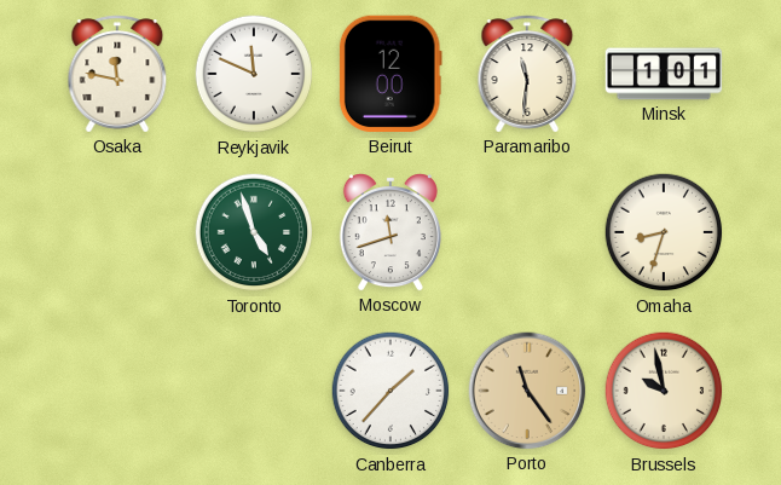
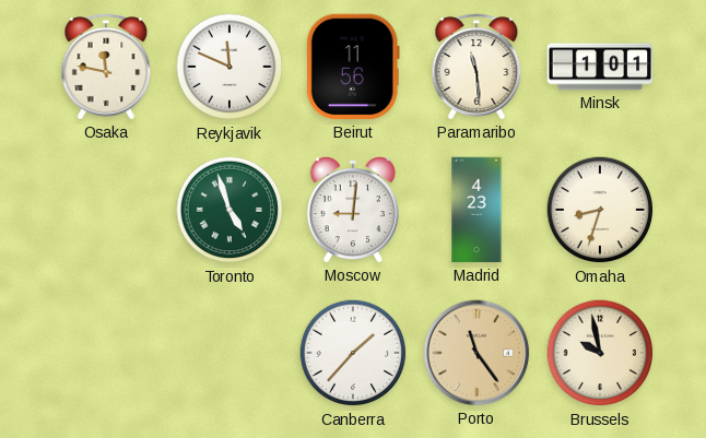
Beirut: 12:00 -> 11:56
Paramaribo: 11:31 -> 11:29
Moscow: 11:42 -> 9:01
Madrid: none -> 4:23
